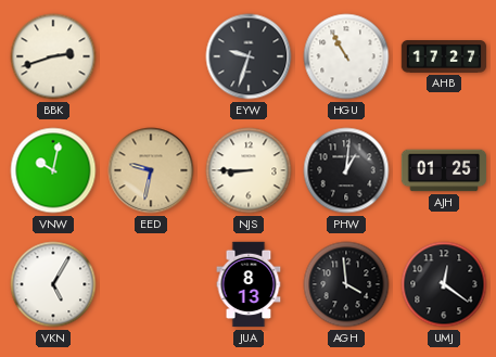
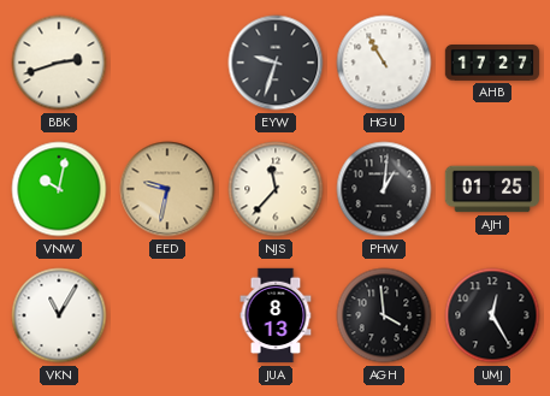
NJS: 8:45 -> 11:37
VKN: 5:05 -> 11:05
UMJ: 12:21 -> 12:25
